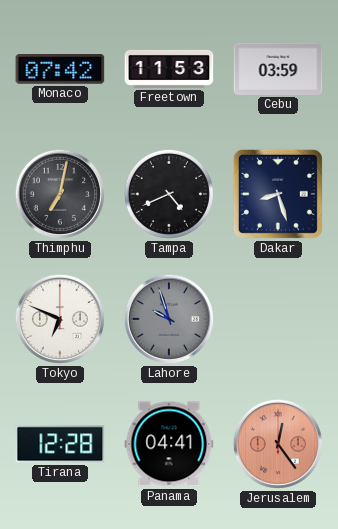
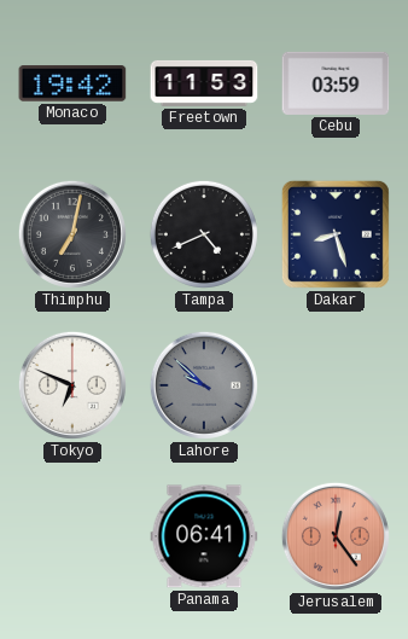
Monaco: 07:42 -> 19:42
Lahore: 9:57 -> 9:52
Tirana: 12:28 -> none
Panama: 04:41 -> 06:41
